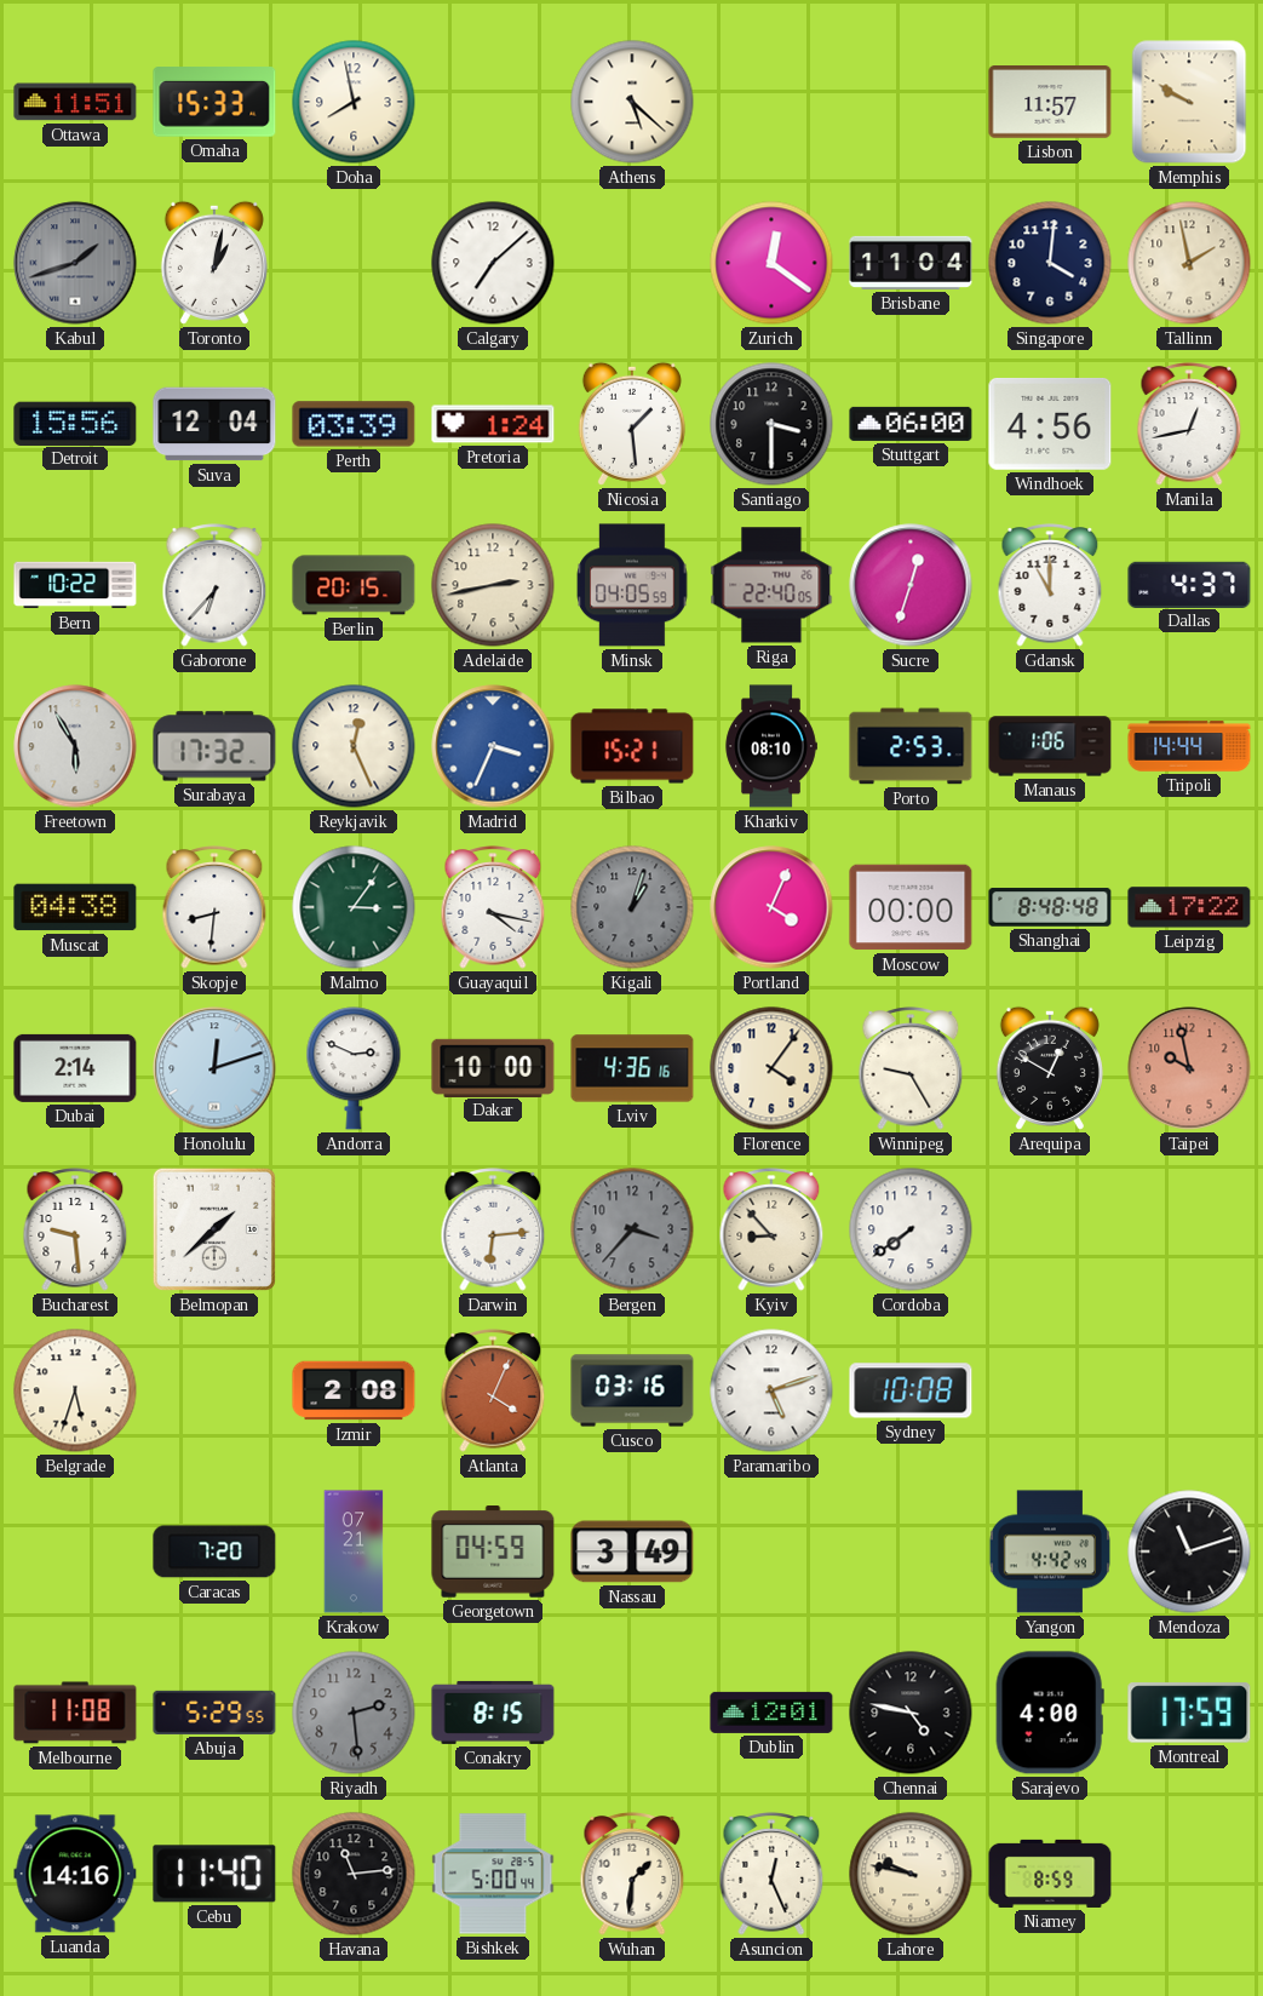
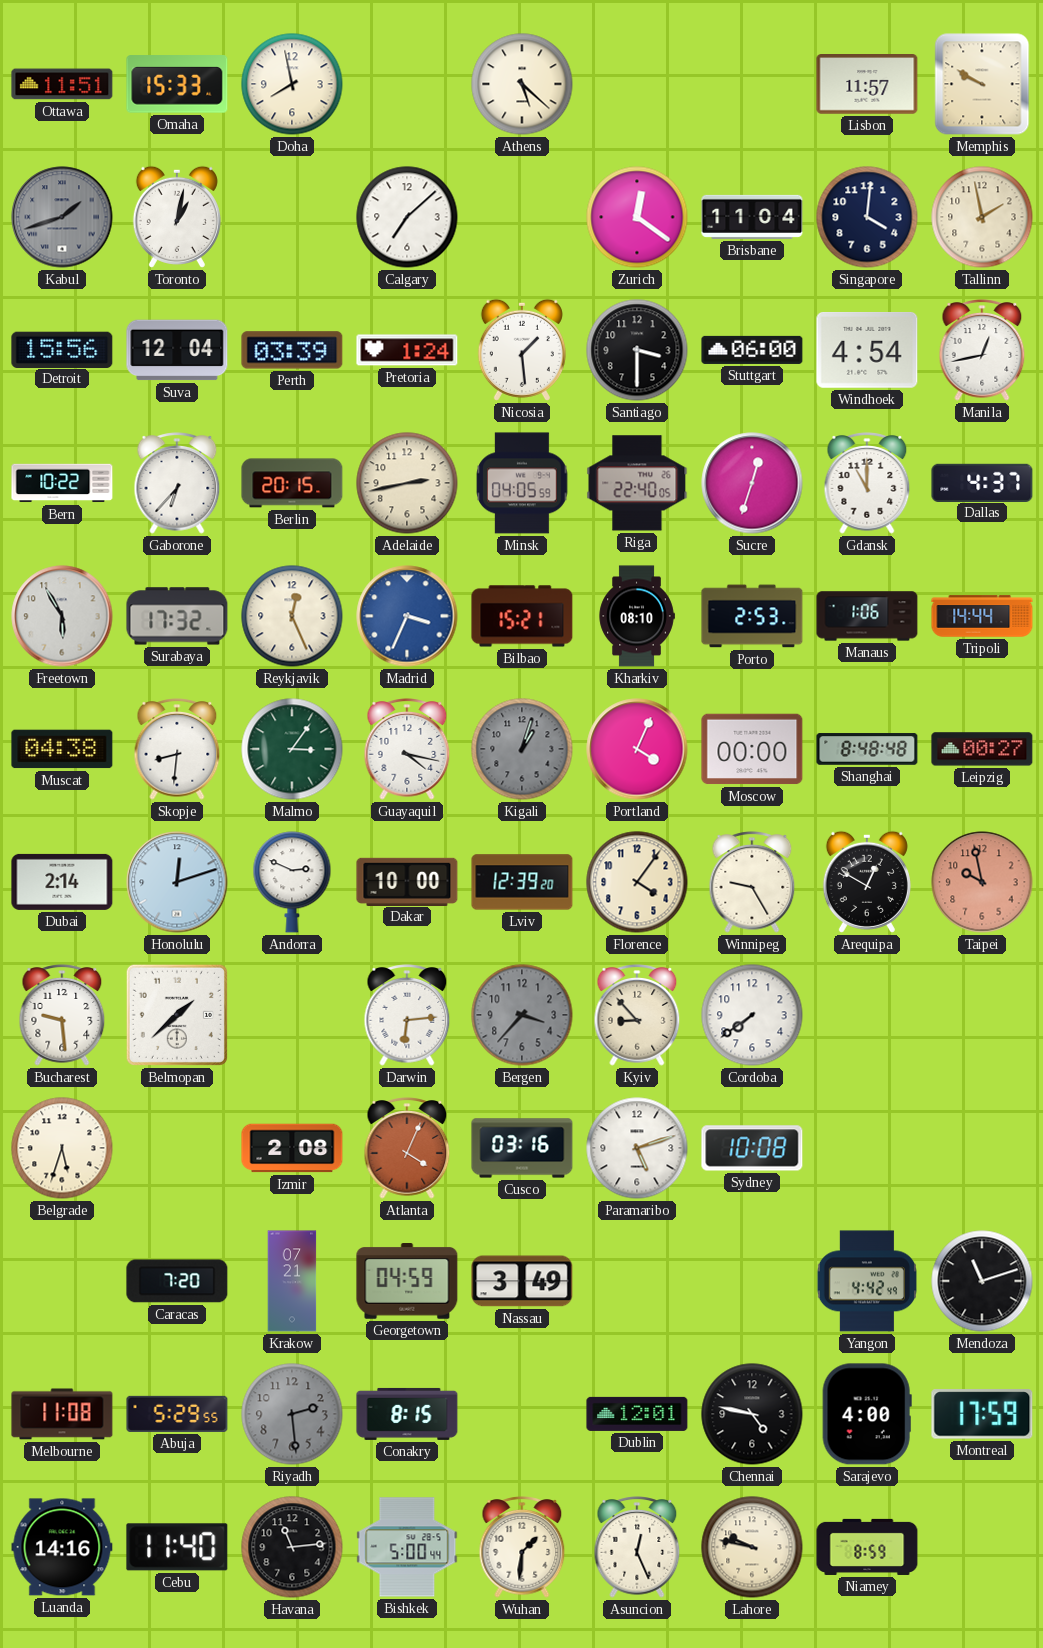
Windhoek: 4:56 -> 4:54
Leipzig: 17:22 -> 00:27
Lviv: 4:36 -> 12:39
